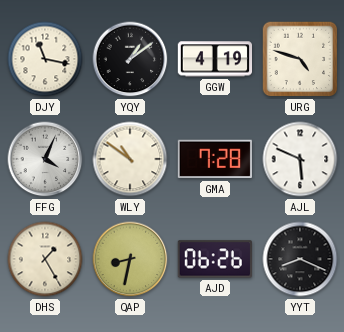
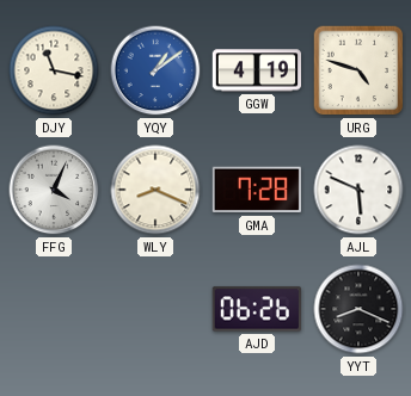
YQY dial: black -> blue
WLY: 10:51 -> 8:19
DHS: 1:25 -> none
QAP: 8:32 -> none
